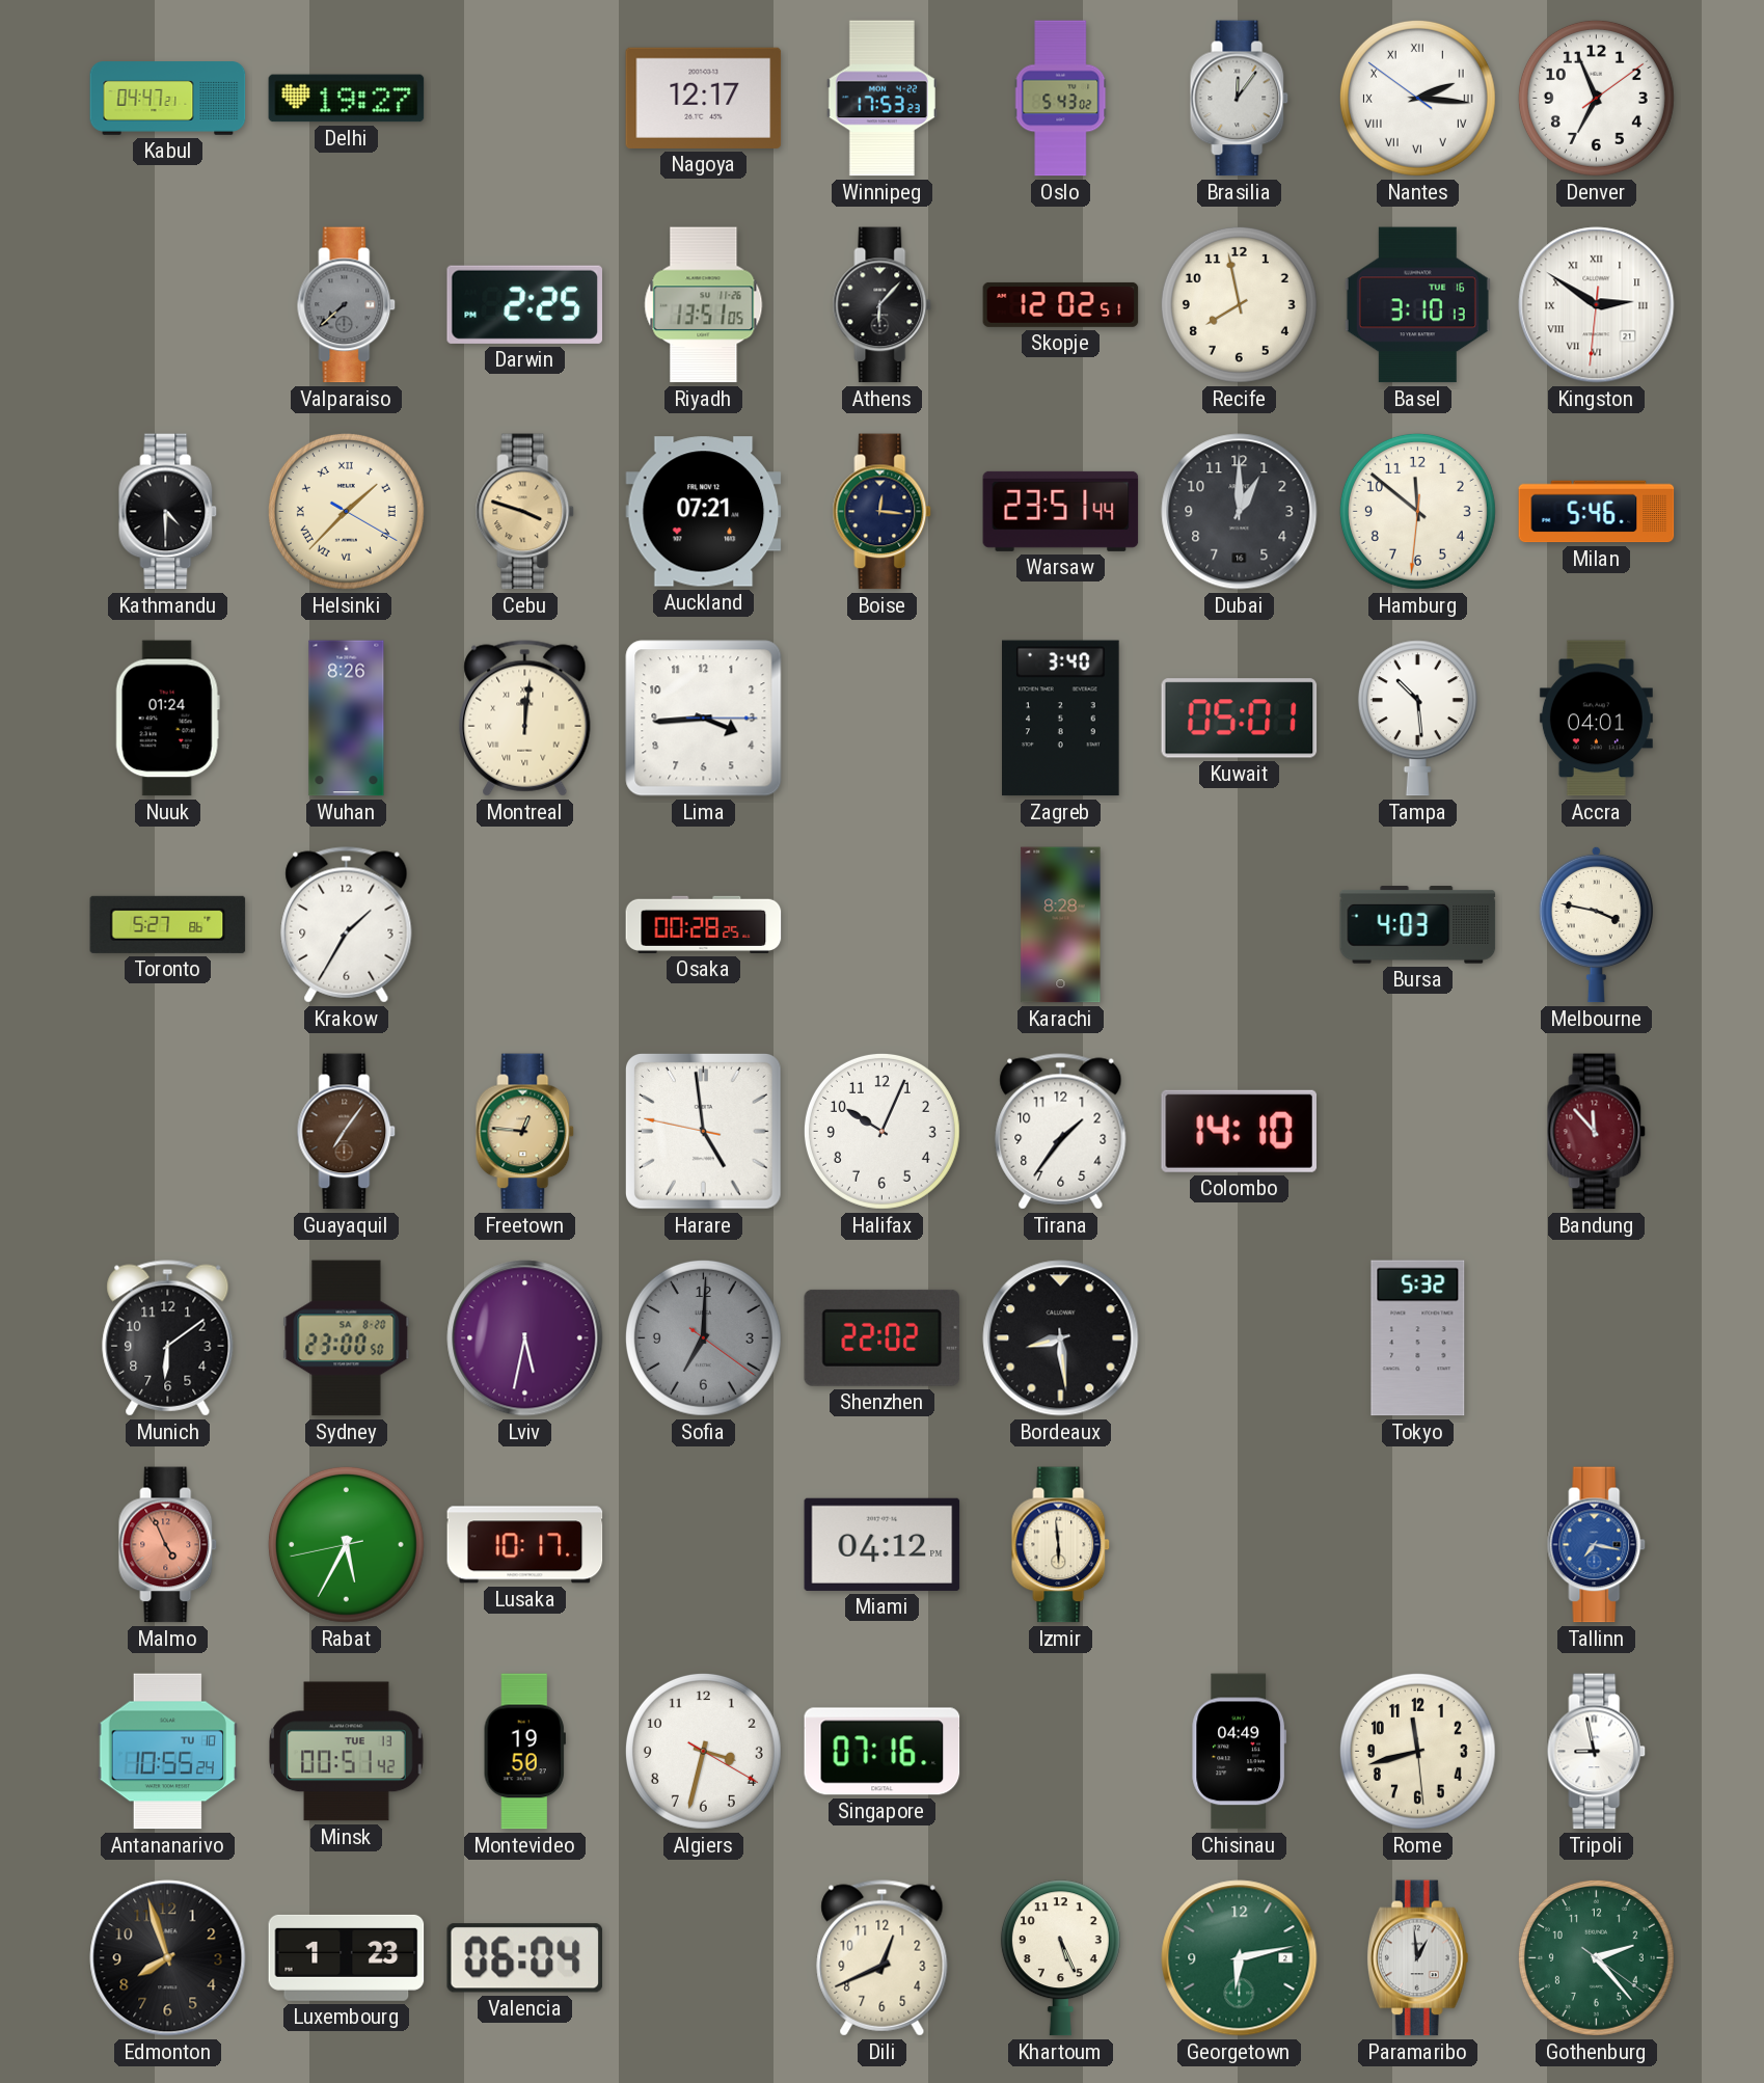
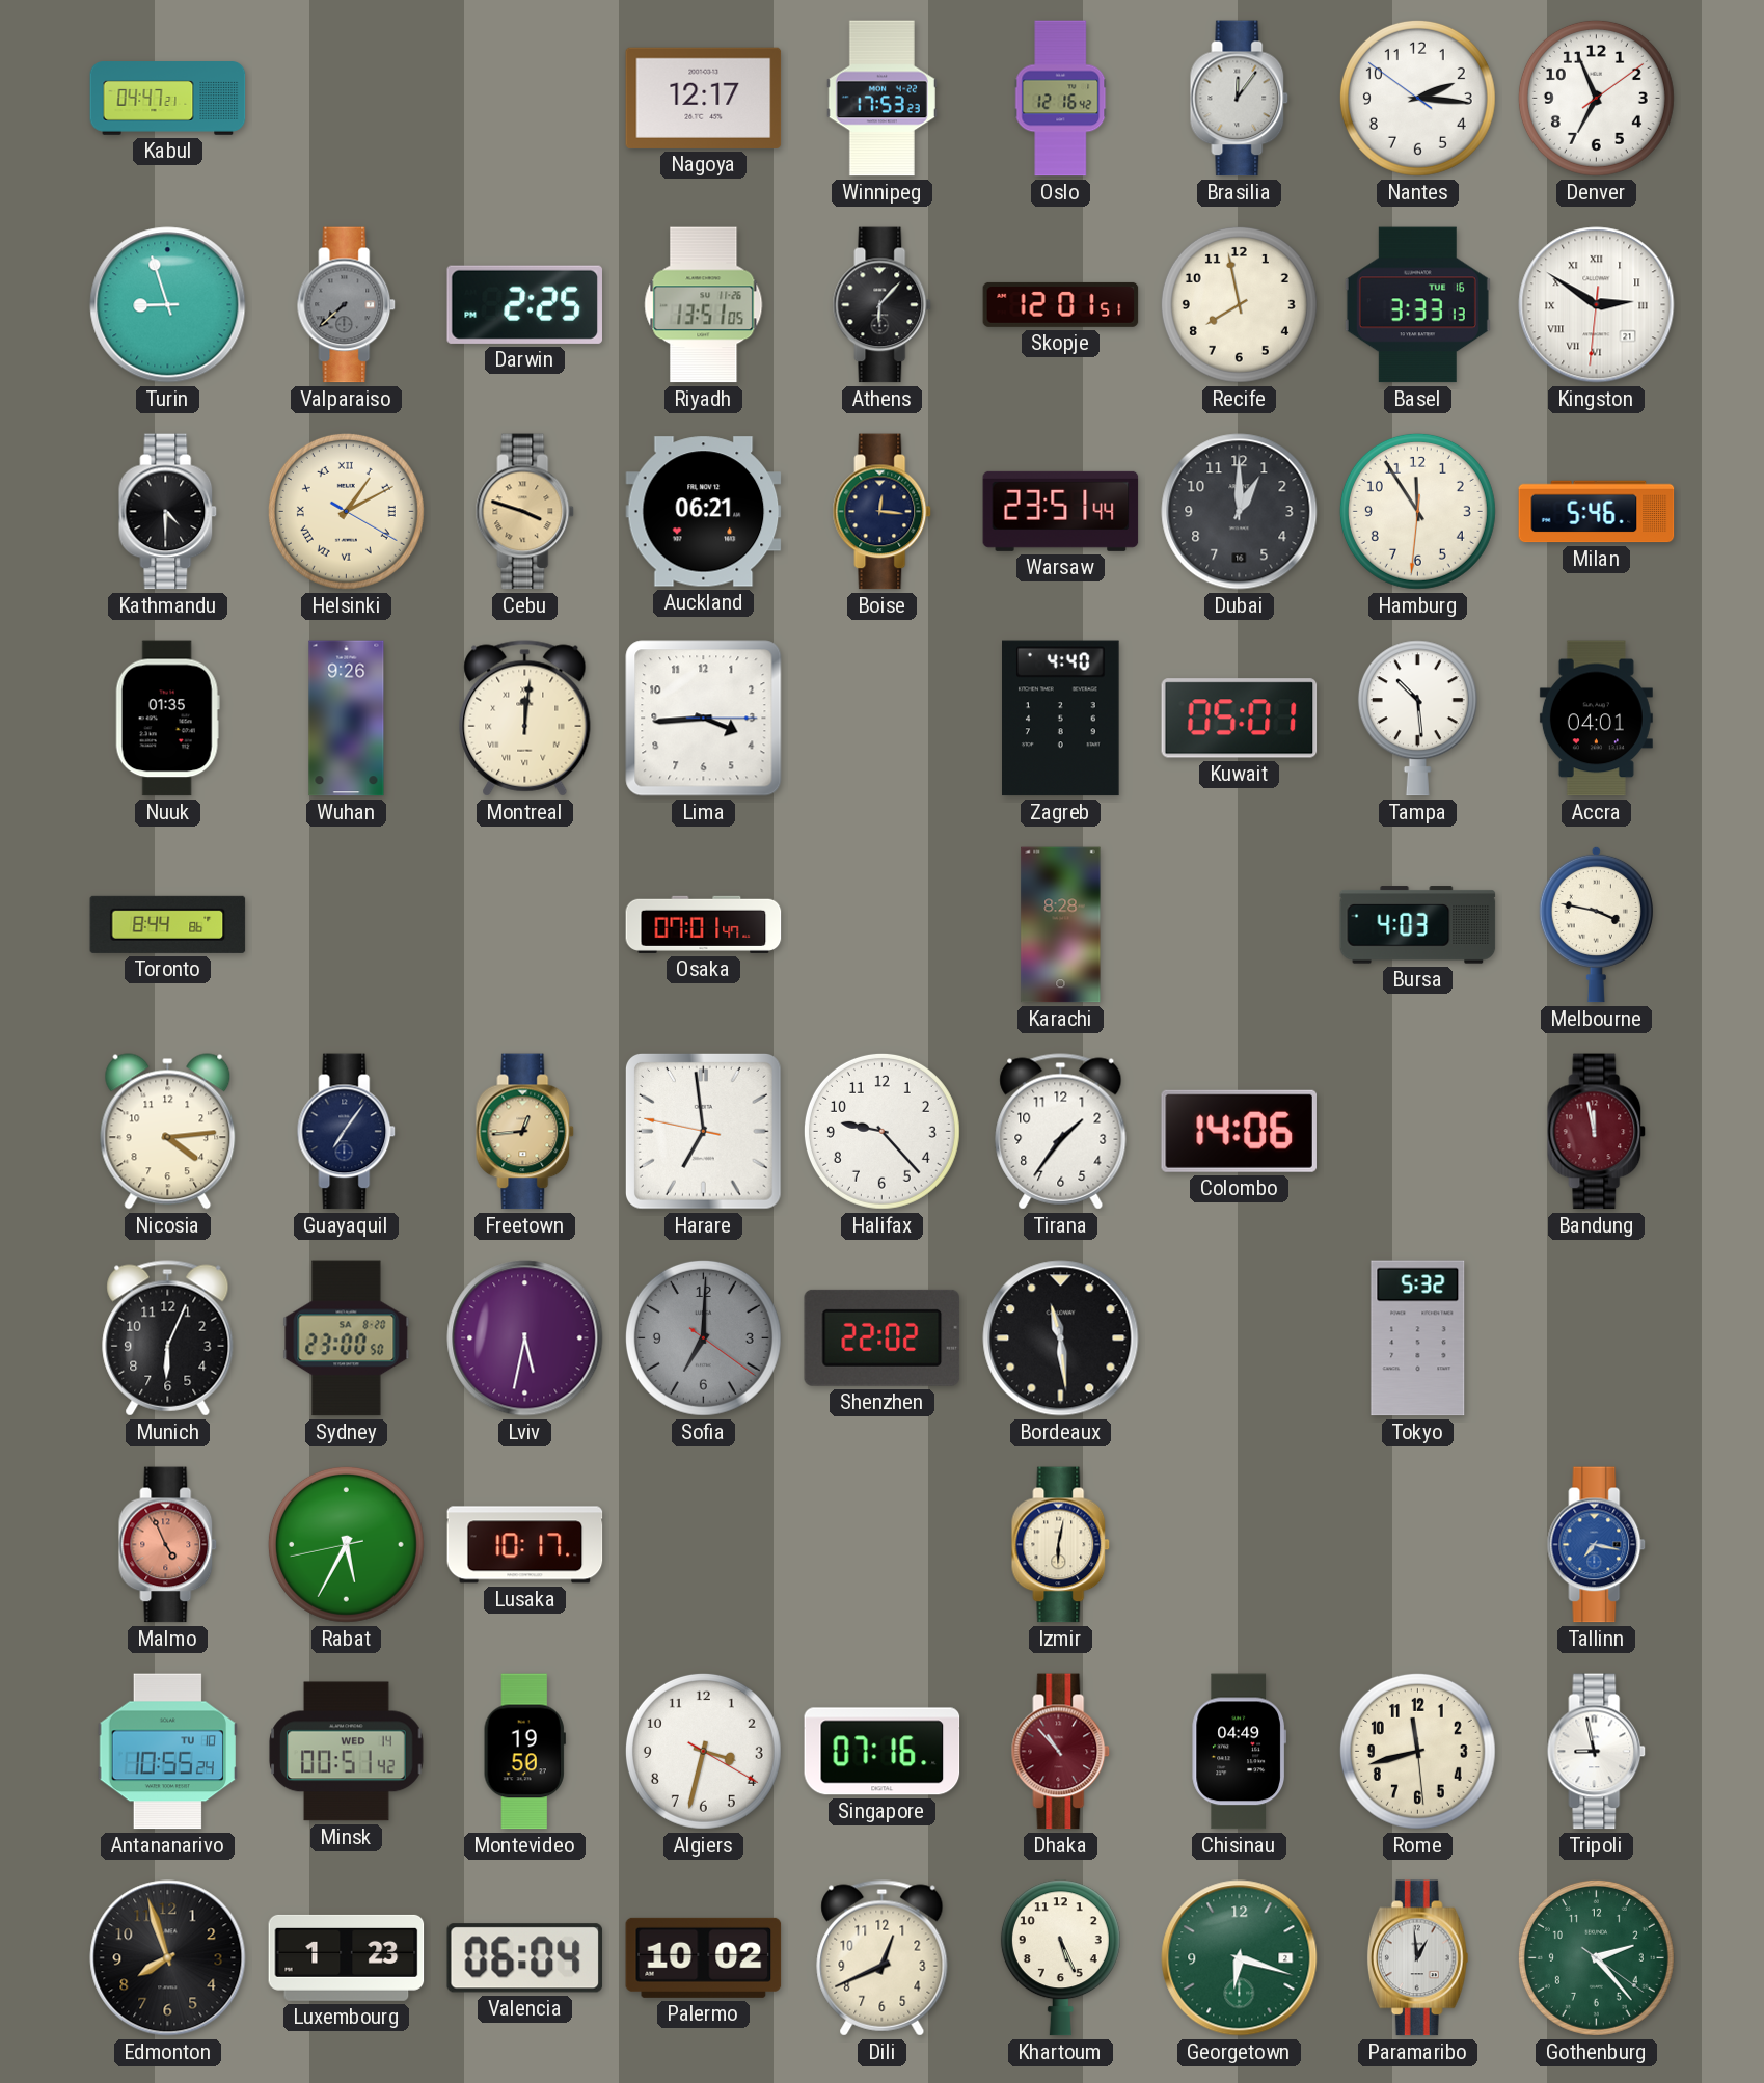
Delhi: 19:27 -> none
Oslo: 5:43 -> 12:16
Nantes numerals: Roman -> Arabic
Turin: none -> 8:57
Skopje: 12:02 -> 12:01
Basel: 3:10 -> 3:33
Helsinki: 1:37 -> 1:10
Auckland: 07:21 -> 06:21
Hamburg: 11:51 -> 11:54
Nuuk: 01:24 -> 01:35
Wuhan: 8:26 -> 9:26
Zagreb: 3:40 -> 4:40
Toronto: 5:27 -> 8:44
Krakow: 1:35 -> none
Osaka: 00:28 -> 07:01
Nicosia: none -> 4:14
Guayaquil dial: brown -> navy
Freetown: 12:46 -> 12:44
Harare: 4:58 -> 6:58
Halifax: 10:04 -> 9:23
Colombo: 14:10 -> 14:06
Bandung: 11:53 -> 11:58
Munich: 6:09 -> 6:04
Bordeaux: 8:29 -> 11:29
Miami: 04:12 -> none
Izmir: 5:59 -> 6:02
Minsk date: TUE 13 -> WED 14
Dhaka: none -> 10:53
Palermo: none -> 10:02
Georgetown: 6:13 -> 6:18
